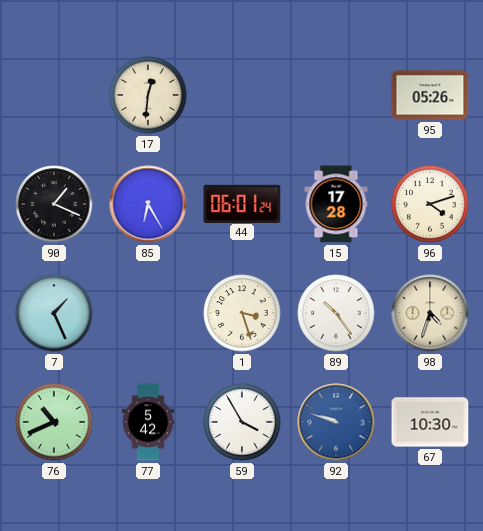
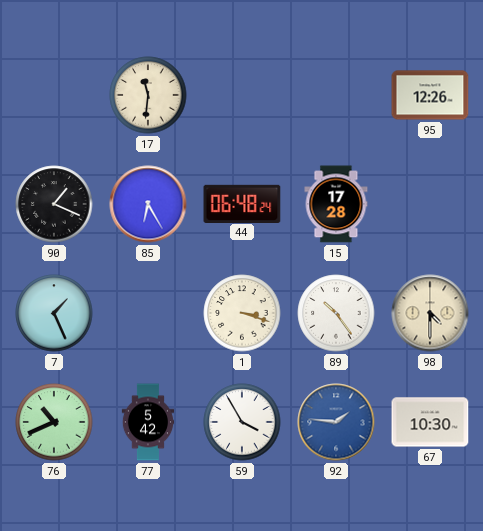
17: 12:31 -> 11:31
95: 05:26 -> 12:26
44: 06:01 -> 06:48
96: 4:12 -> none
1: 3:27 -> 3:18
98: 4:33 -> 4:30
92: 9:48 -> 1:46
